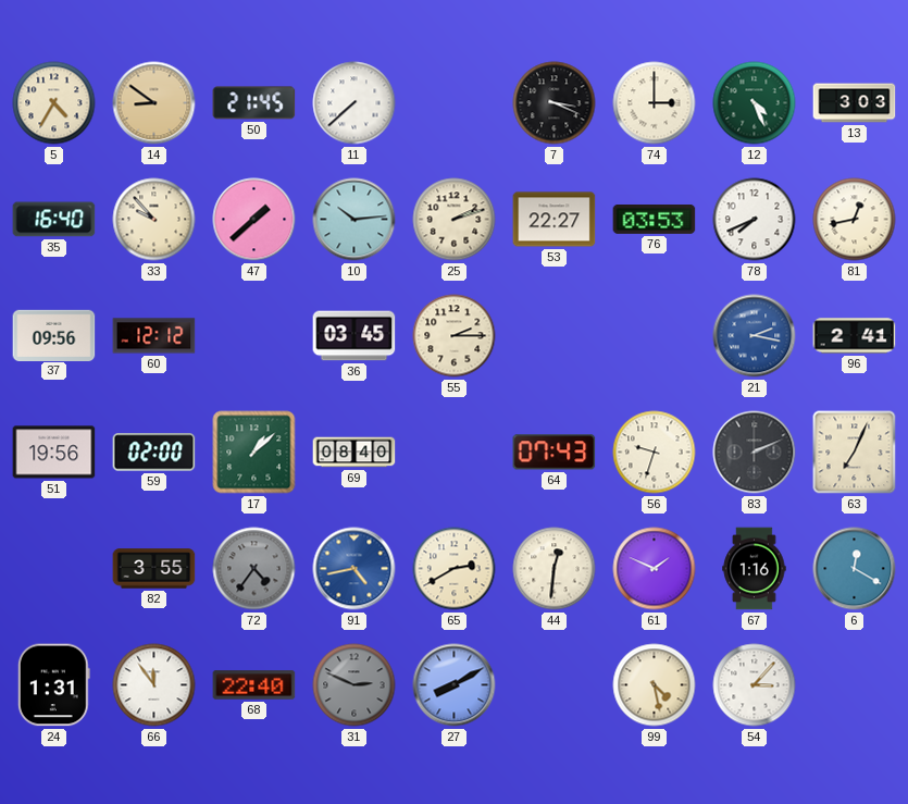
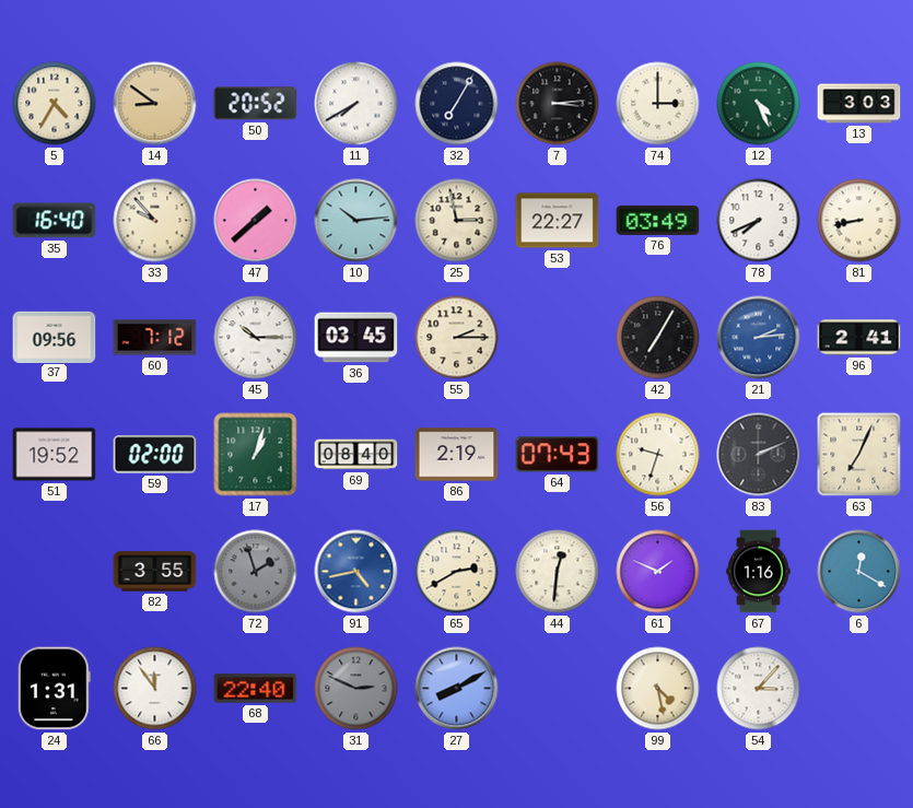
50: 21:45 -> 20:52
11: 7:38 -> 7:40
32: none -> 7:05
7: 3:19 -> 3:14
25: 2:12 -> 2:58
76: 03:53 -> 03:49
81: 12:43 -> 8:43
60: 12:12 -> 7:12
45: none -> 10:15
42: none -> 7:05
21: 2:17 -> 2:14
51: 19:56 -> 19:52
17: 1:08 -> 1:03
86: none -> 2:19
72: 4:36 -> 1:57
